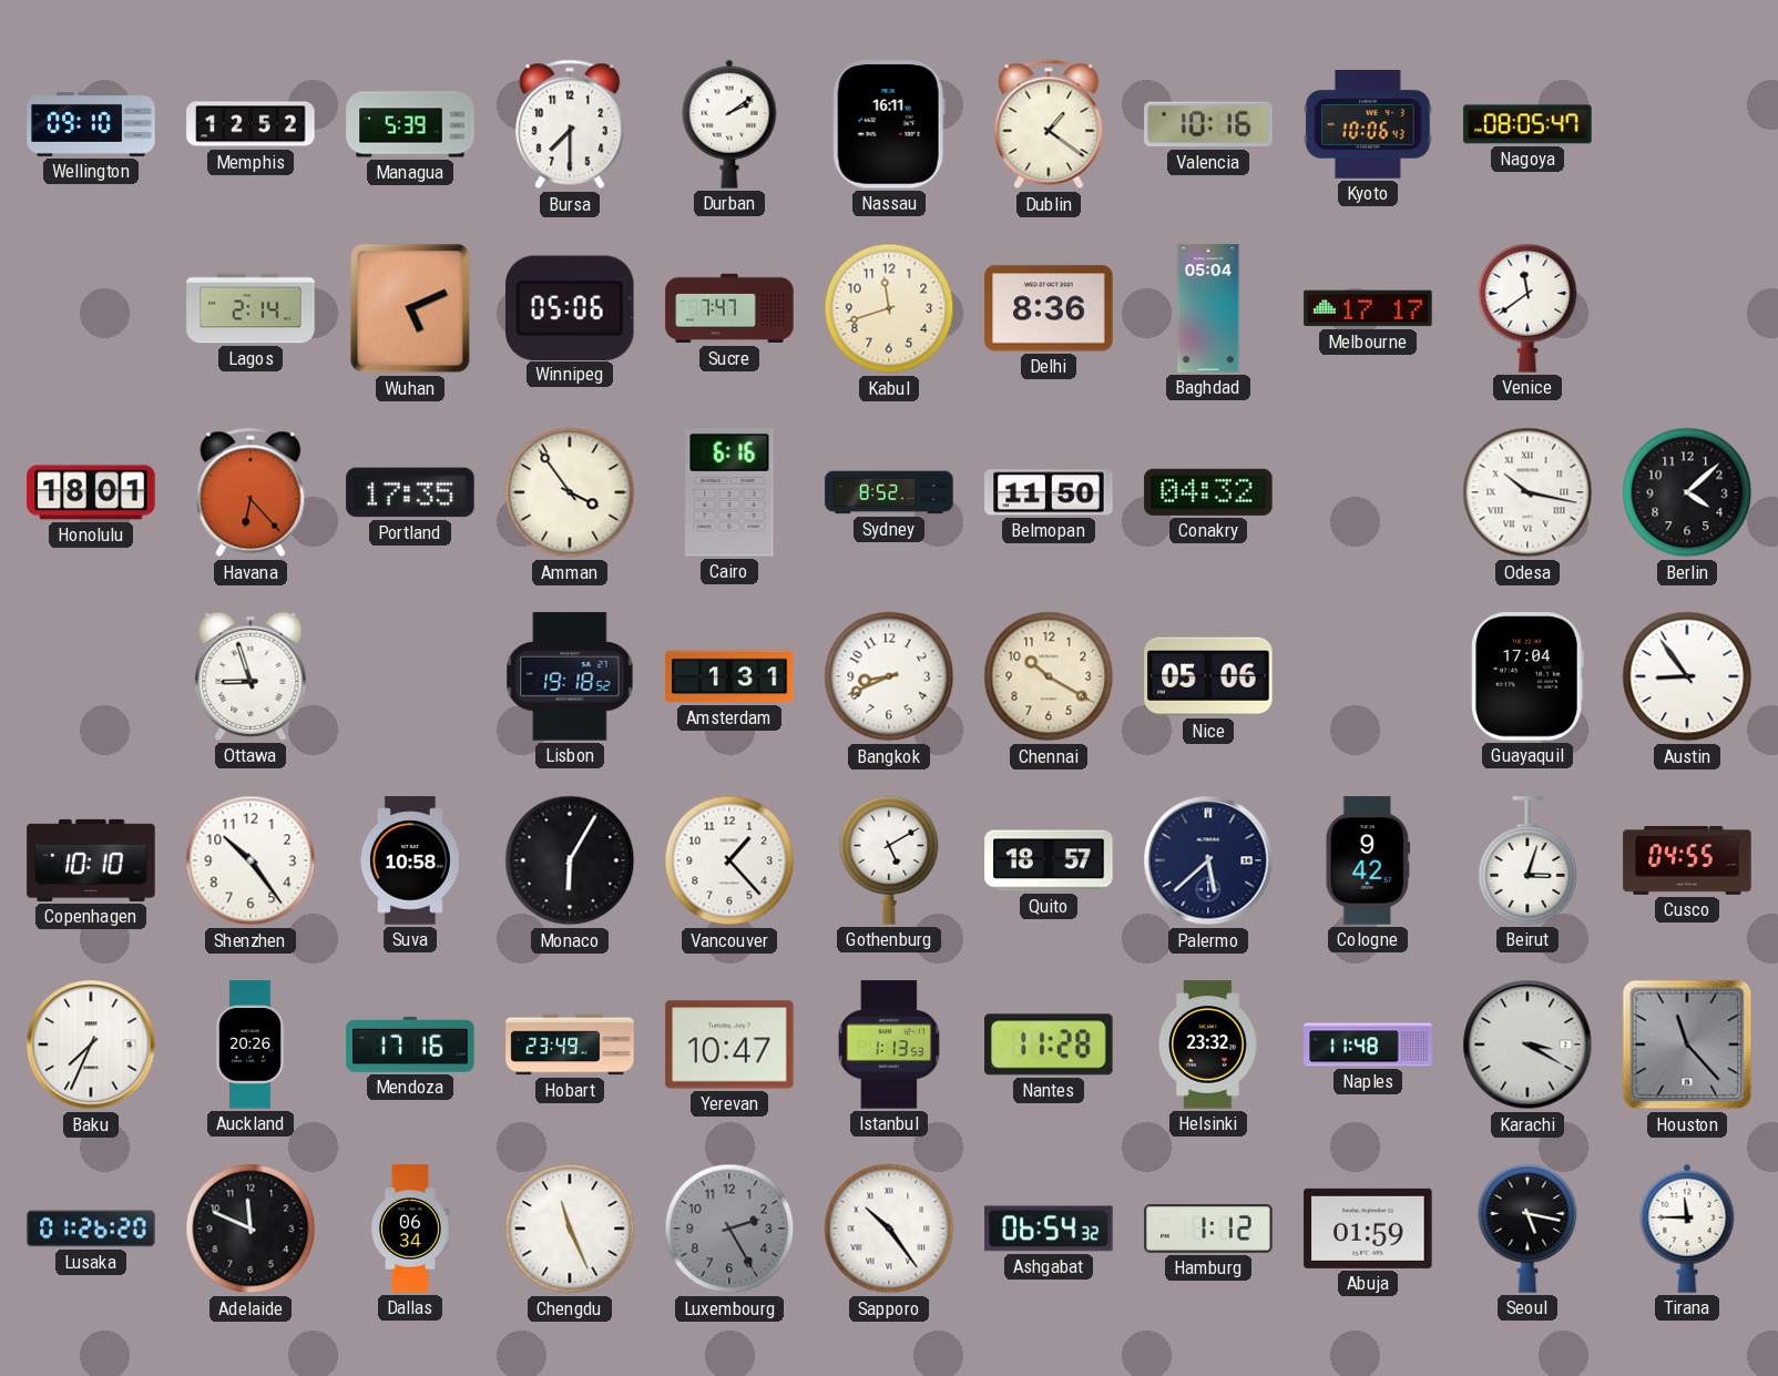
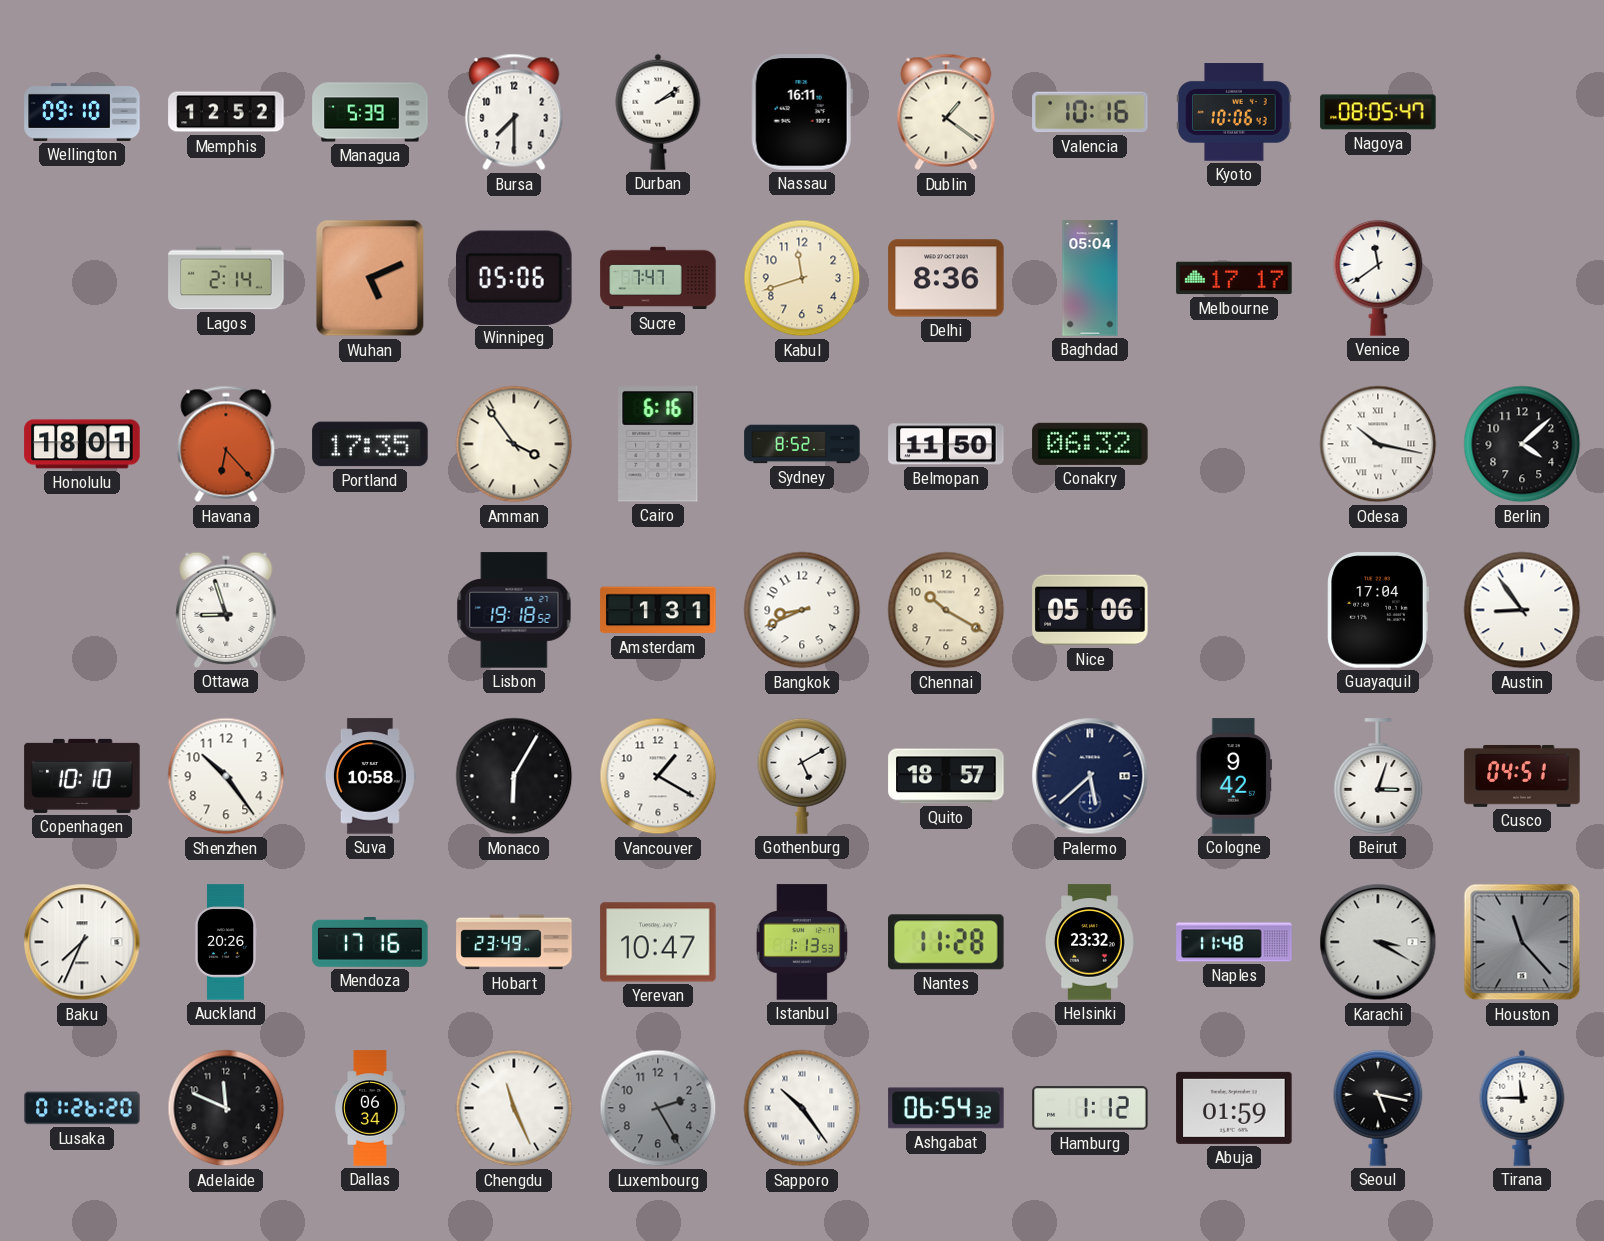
Conakry: 04:32 -> 06:32
Vancouver: 1:23 -> 1:20
Cusco: 04:55 -> 04:51
